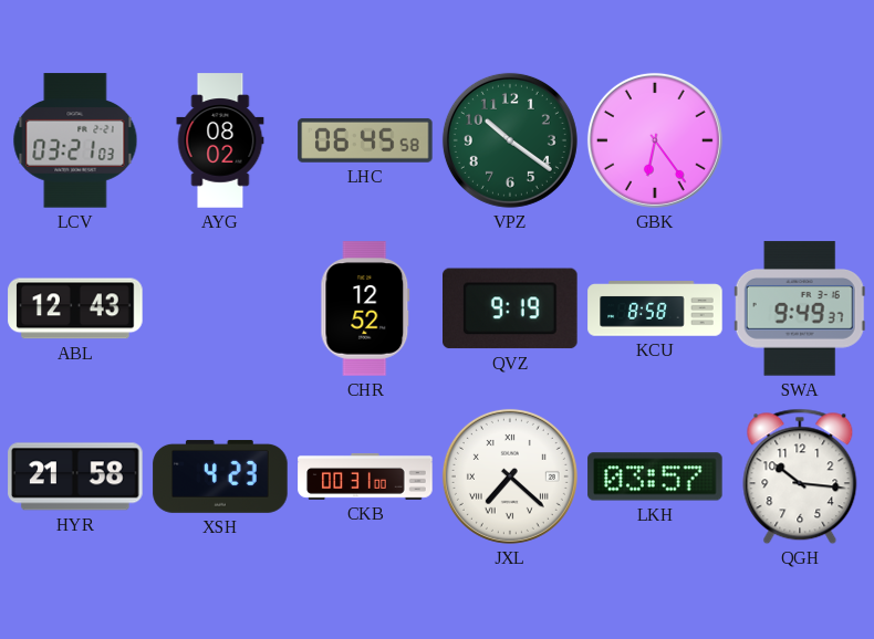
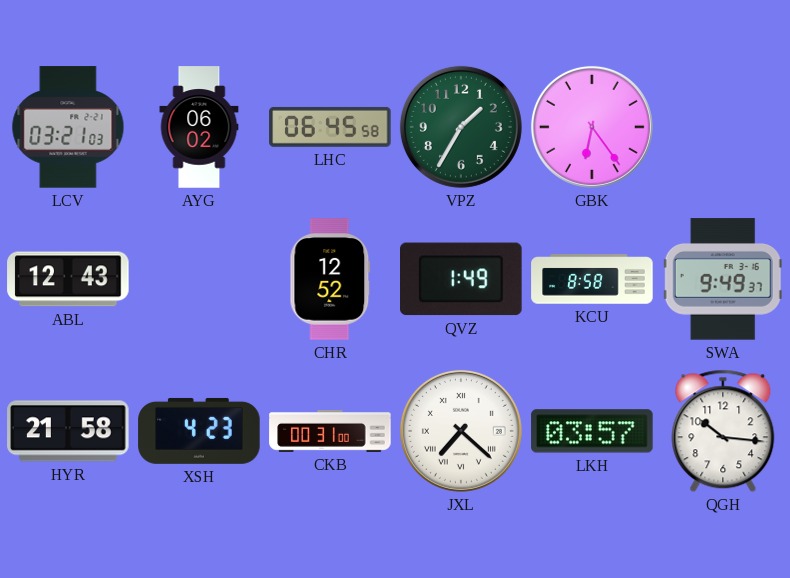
AYG: 08:02 -> 06:02
VPZ: 10:21 -> 1:35
QVZ: 9:19 -> 1:49
